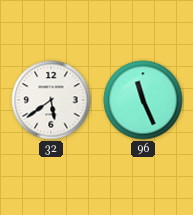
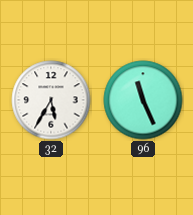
32: 5:39 -> 5:35
